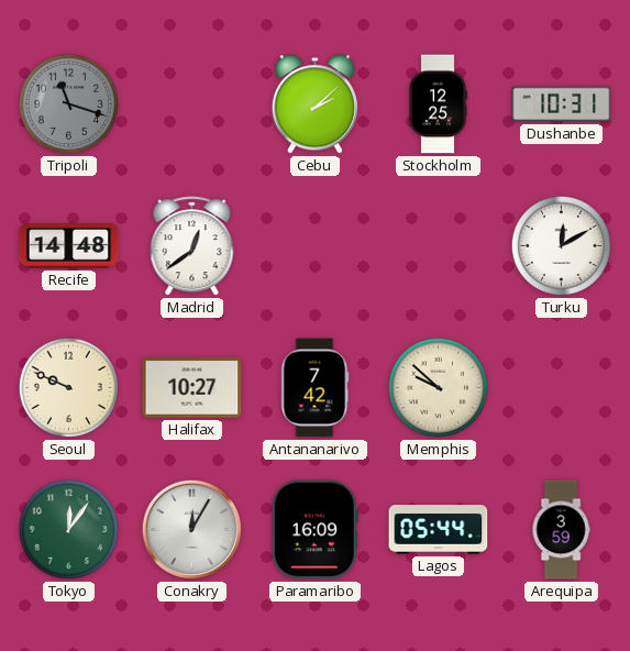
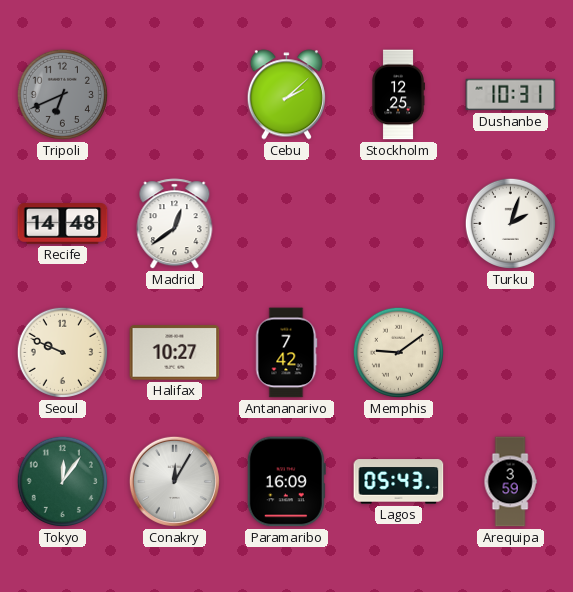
Tripoli: 11:18 -> 6:41
Turku: 12:10 -> 2:03
Memphis: 9:52 -> 9:09
Lagos: 05:44 -> 05:43
